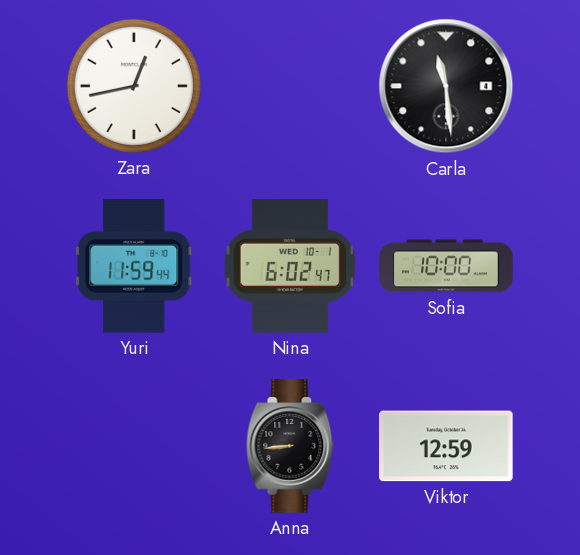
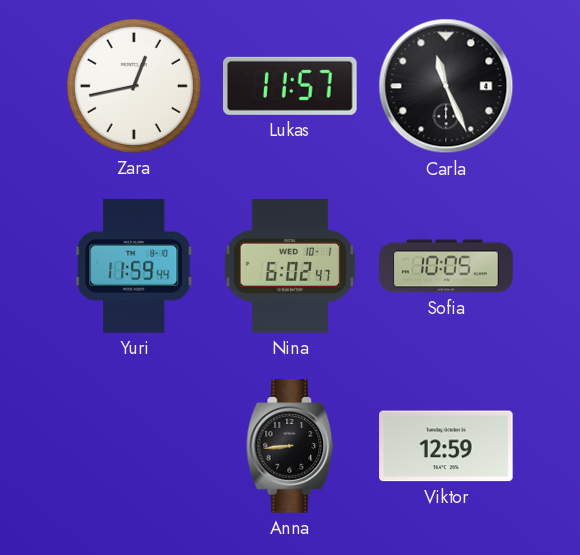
Lukas: none -> 11:57
Carla: 11:29 -> 11:26
Sofia: 10:00 -> 10:05
